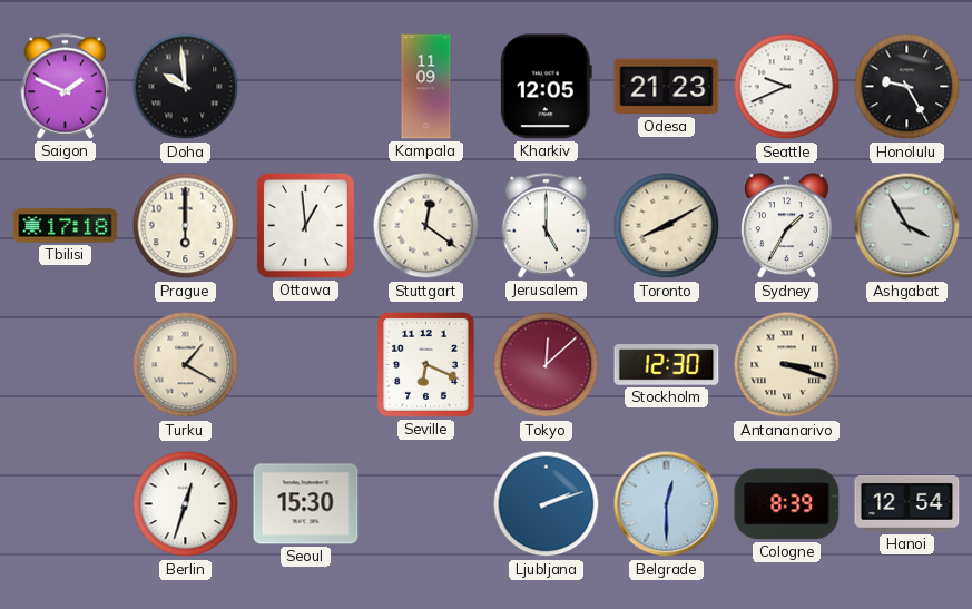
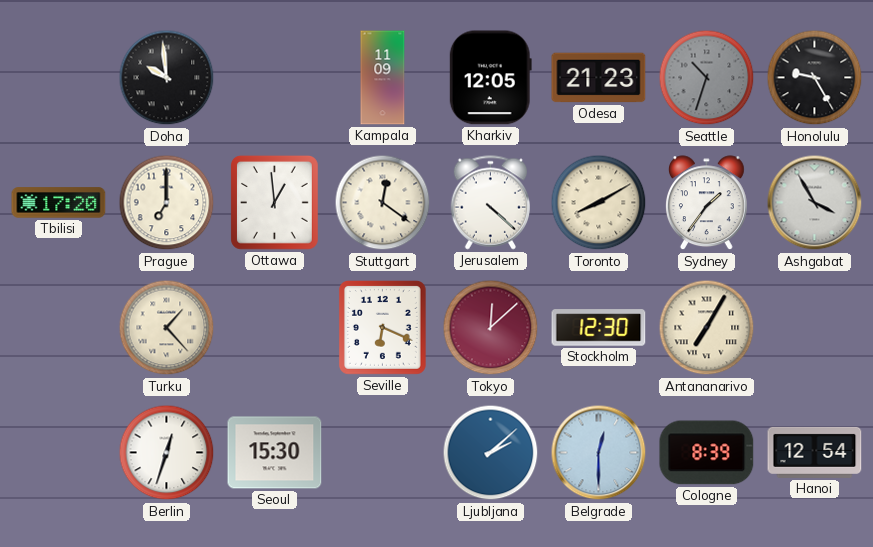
Saigon: 1:49 -> none
Seattle: 9:41 -> 10:33
Seattle dial: white -> grey
Tbilisi: 17:18 -> 17:20
Prague: 6:00 -> 7:00
Jerusalem: 5:00 -> 4:22
Sydney: 1:35 -> 1:36
Turku: 1:20 -> 1:23
Antananarivo: 3:18 -> 7:05
Ljubljana: 2:12 -> 2:08
